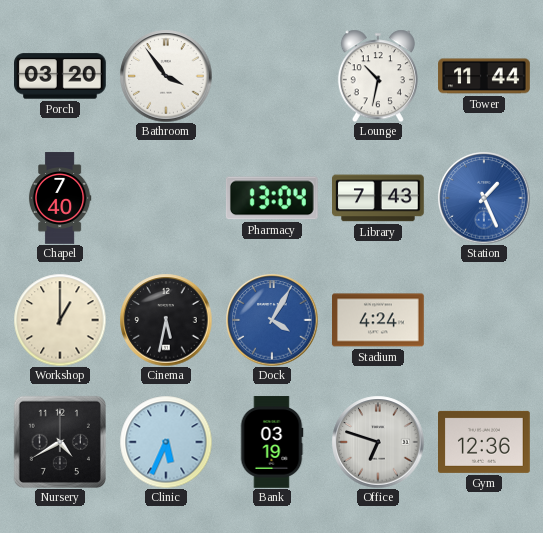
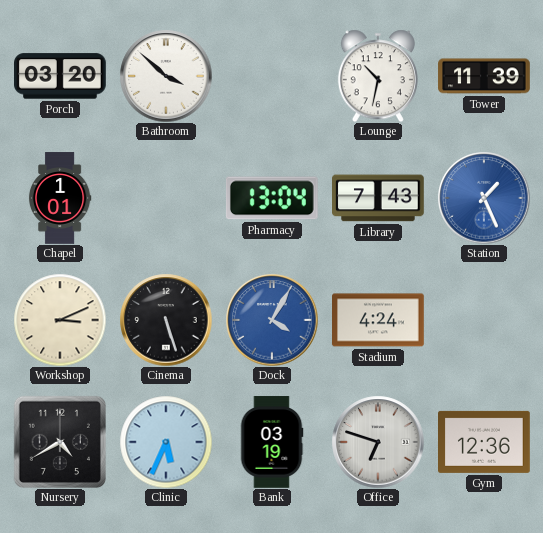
Bathroom: 3:54 -> 3:52
Tower: 11:44 -> 11:39
Chapel: 7:40 -> 1:01
Workshop: 1:00 -> 3:11
Cinema: 5:32 -> 5:27
